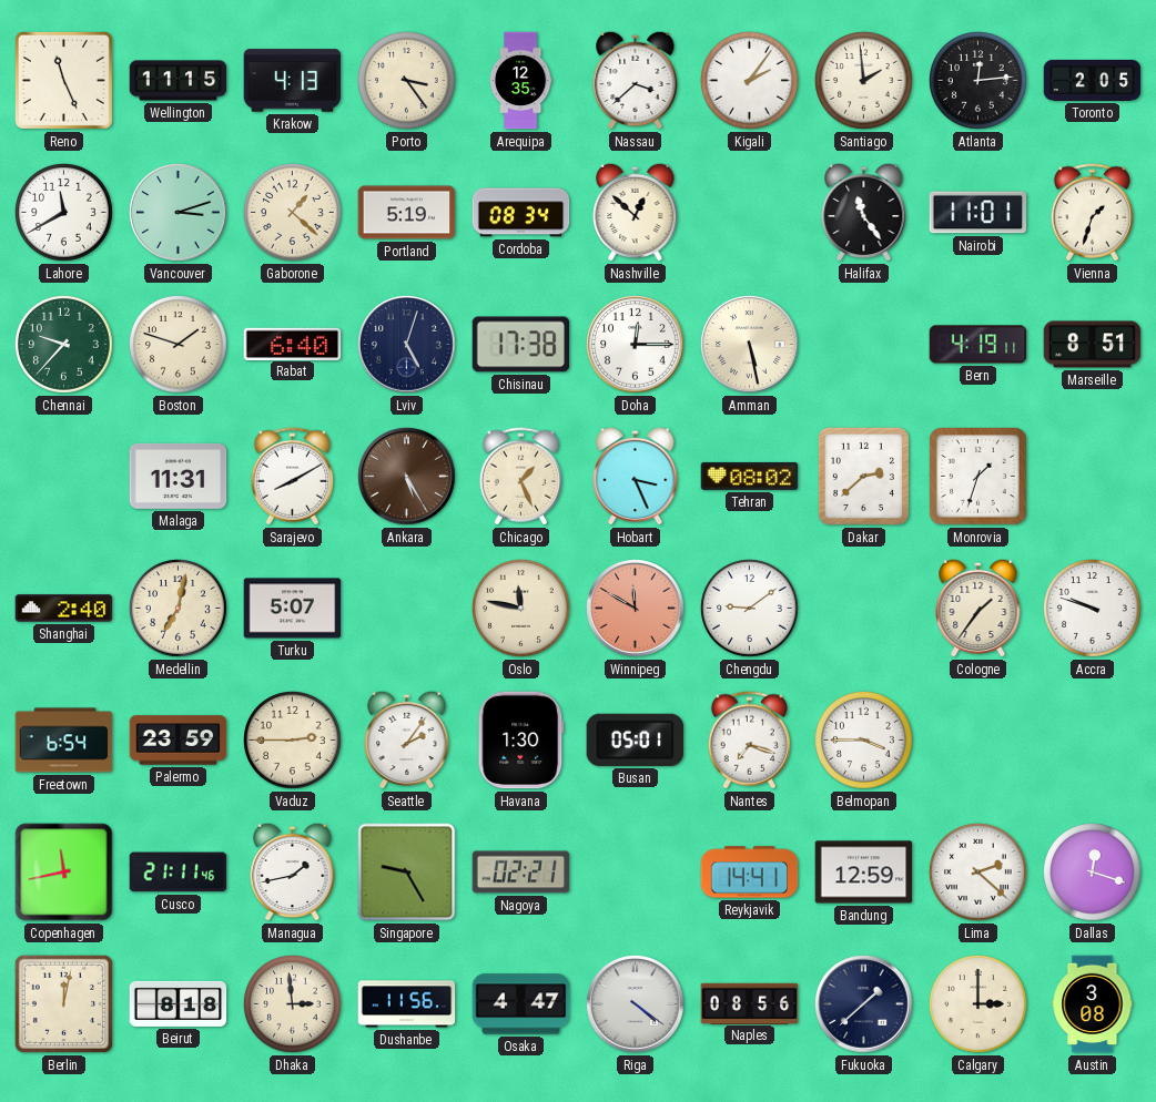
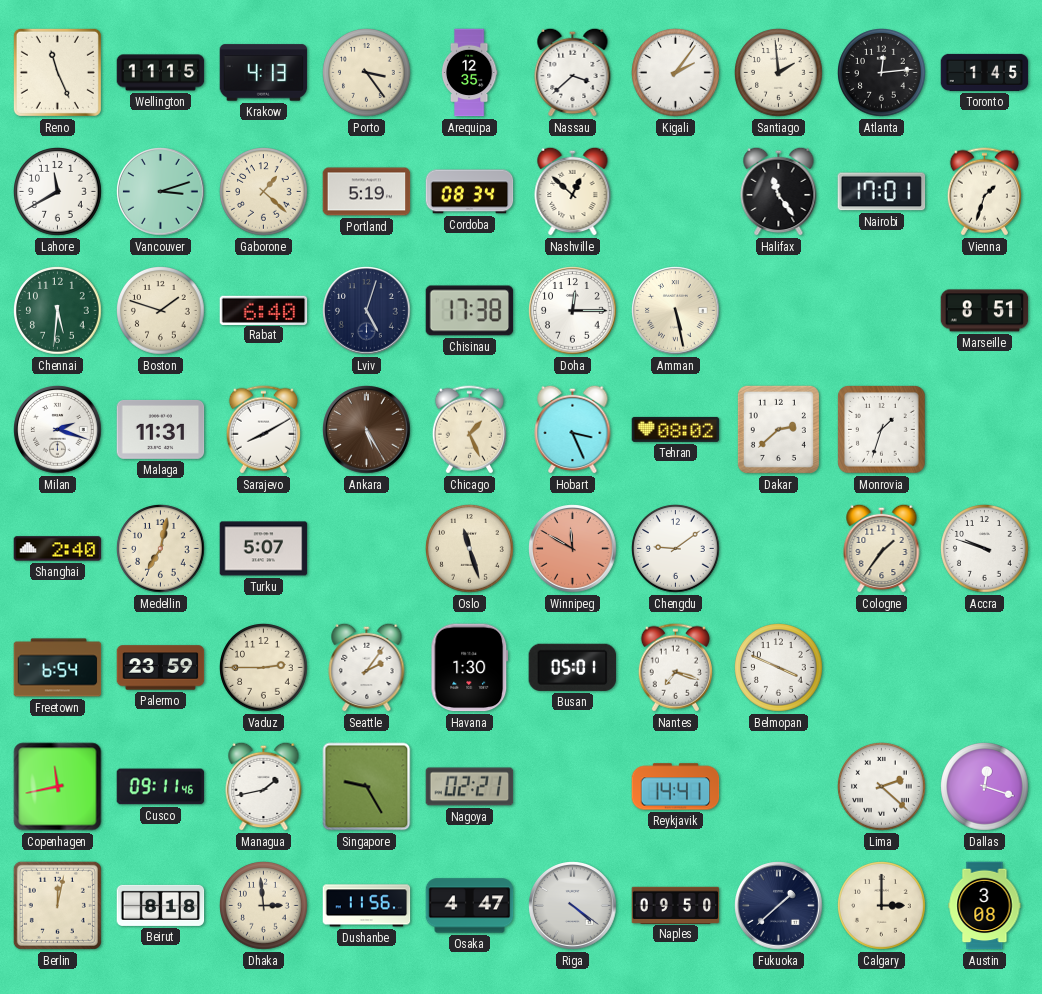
Toronto: 2:05 -> 1:45
Nairobi: 11:01 -> 17:01
Chennai: 9:37 -> 5:31
Bern: 4:19 -> none
Milan: none -> 2:18
Oslo: 11:47 -> 11:27
Belmopan: 3:45 -> 3:49
Cusco: 21:11 -> 09:11
Bandung: 12:59 -> none
Naples: 08:56 -> 09:50
